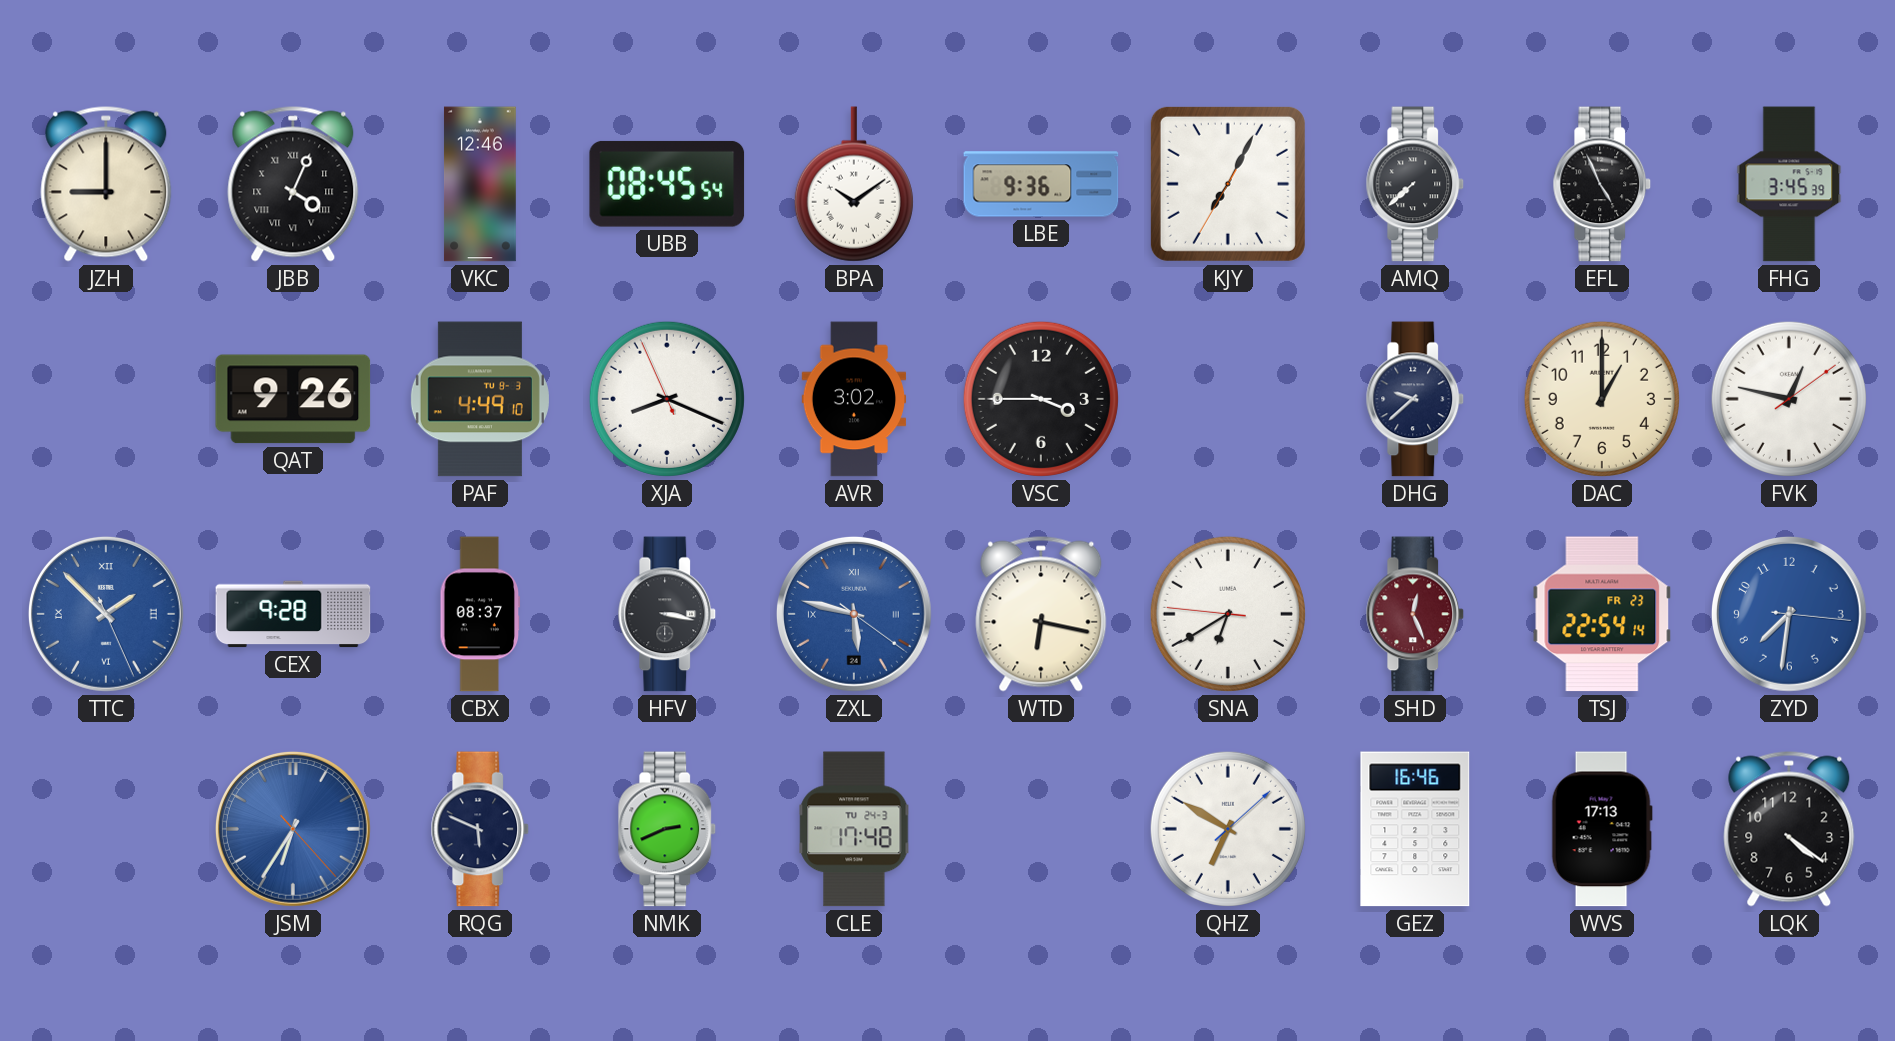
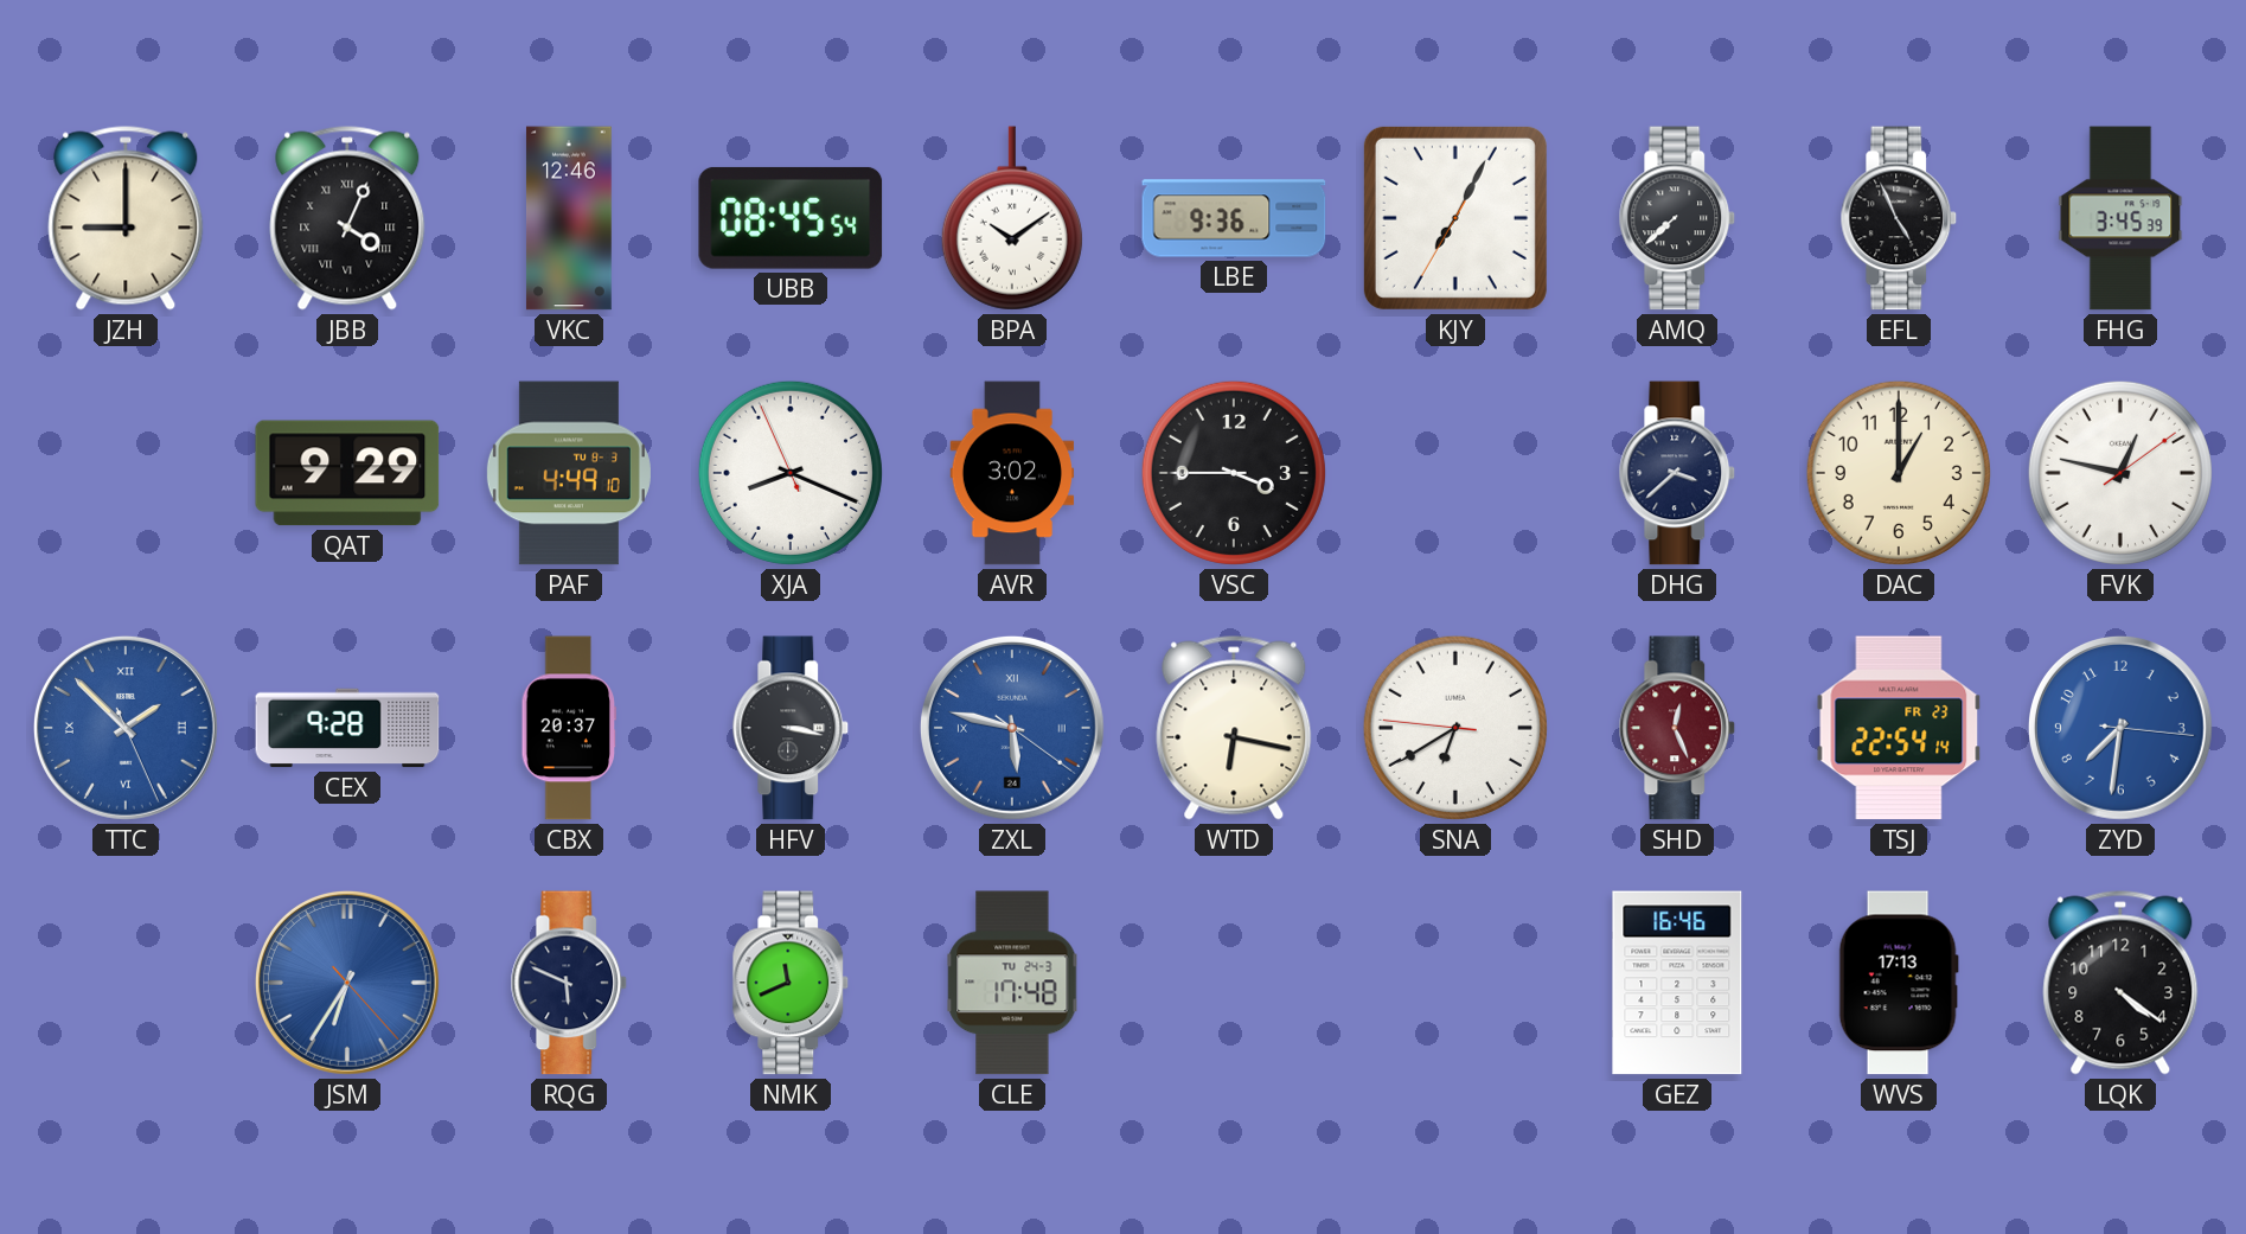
QAT: 9:26 -> 9:29
DHG: 9:38 -> 3:38
CBX: 08:37 -> 20:37
NMK: 2:41 -> 11:41
QHZ: 6:50 -> none
